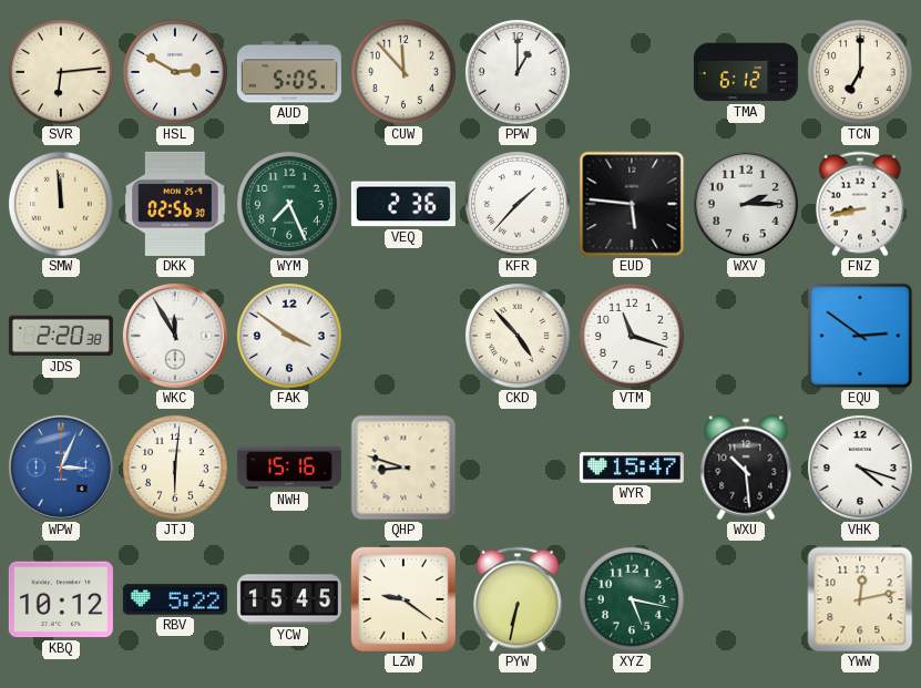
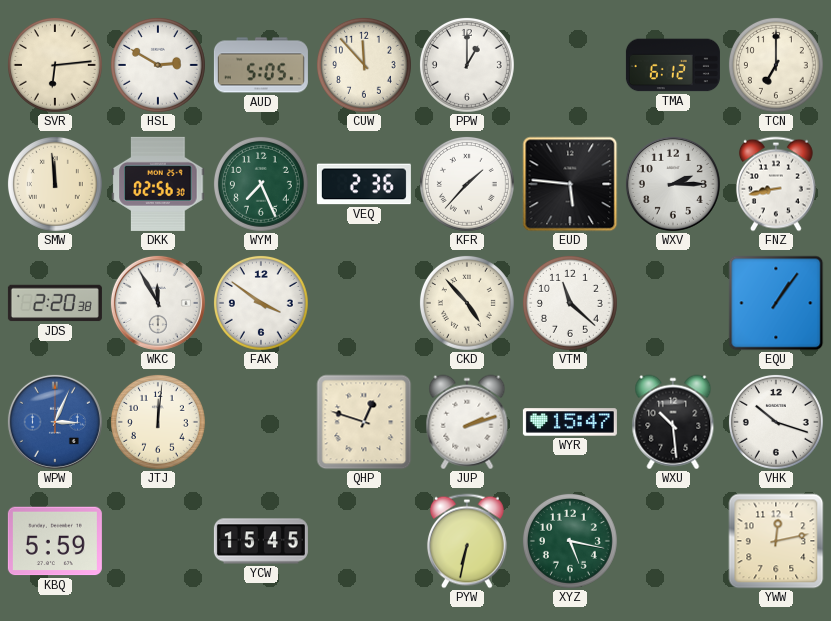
VTM: 11:18 -> 11:22
EQU: 2:51 -> 1:06
JTJ: 6:01 -> 12:01
NWH: 15:16 -> none
QHP: 8:48 -> 12:48
JUP: none -> 2:12
VHK: 4:18 -> 10:18
KBQ: 10:12 -> 5:59
RBV: 5:22 -> none
LZW: 9:21 -> none
